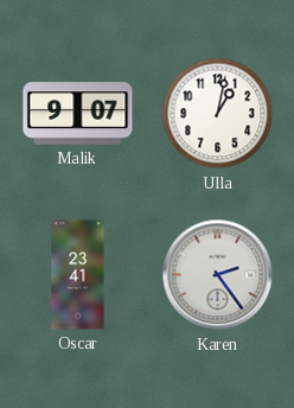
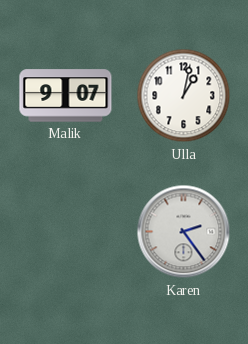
Oscar: 23:41 -> none
